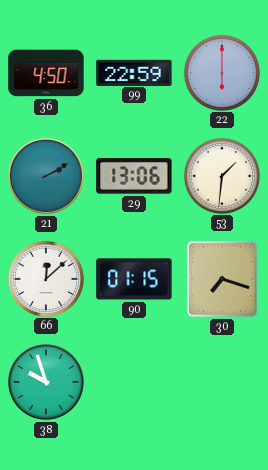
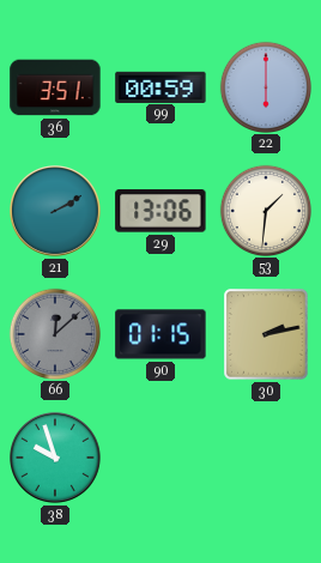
36: 4:50 -> 3:51
99: 22:59 -> 00:59
66 dial: white -> grey
30: 7:18 -> 2:13
